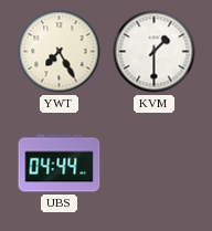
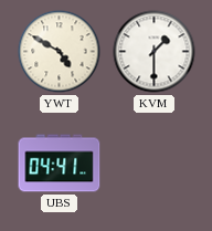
YWT: 7:25 -> 4:50
UBS: 04:44 -> 04:41
